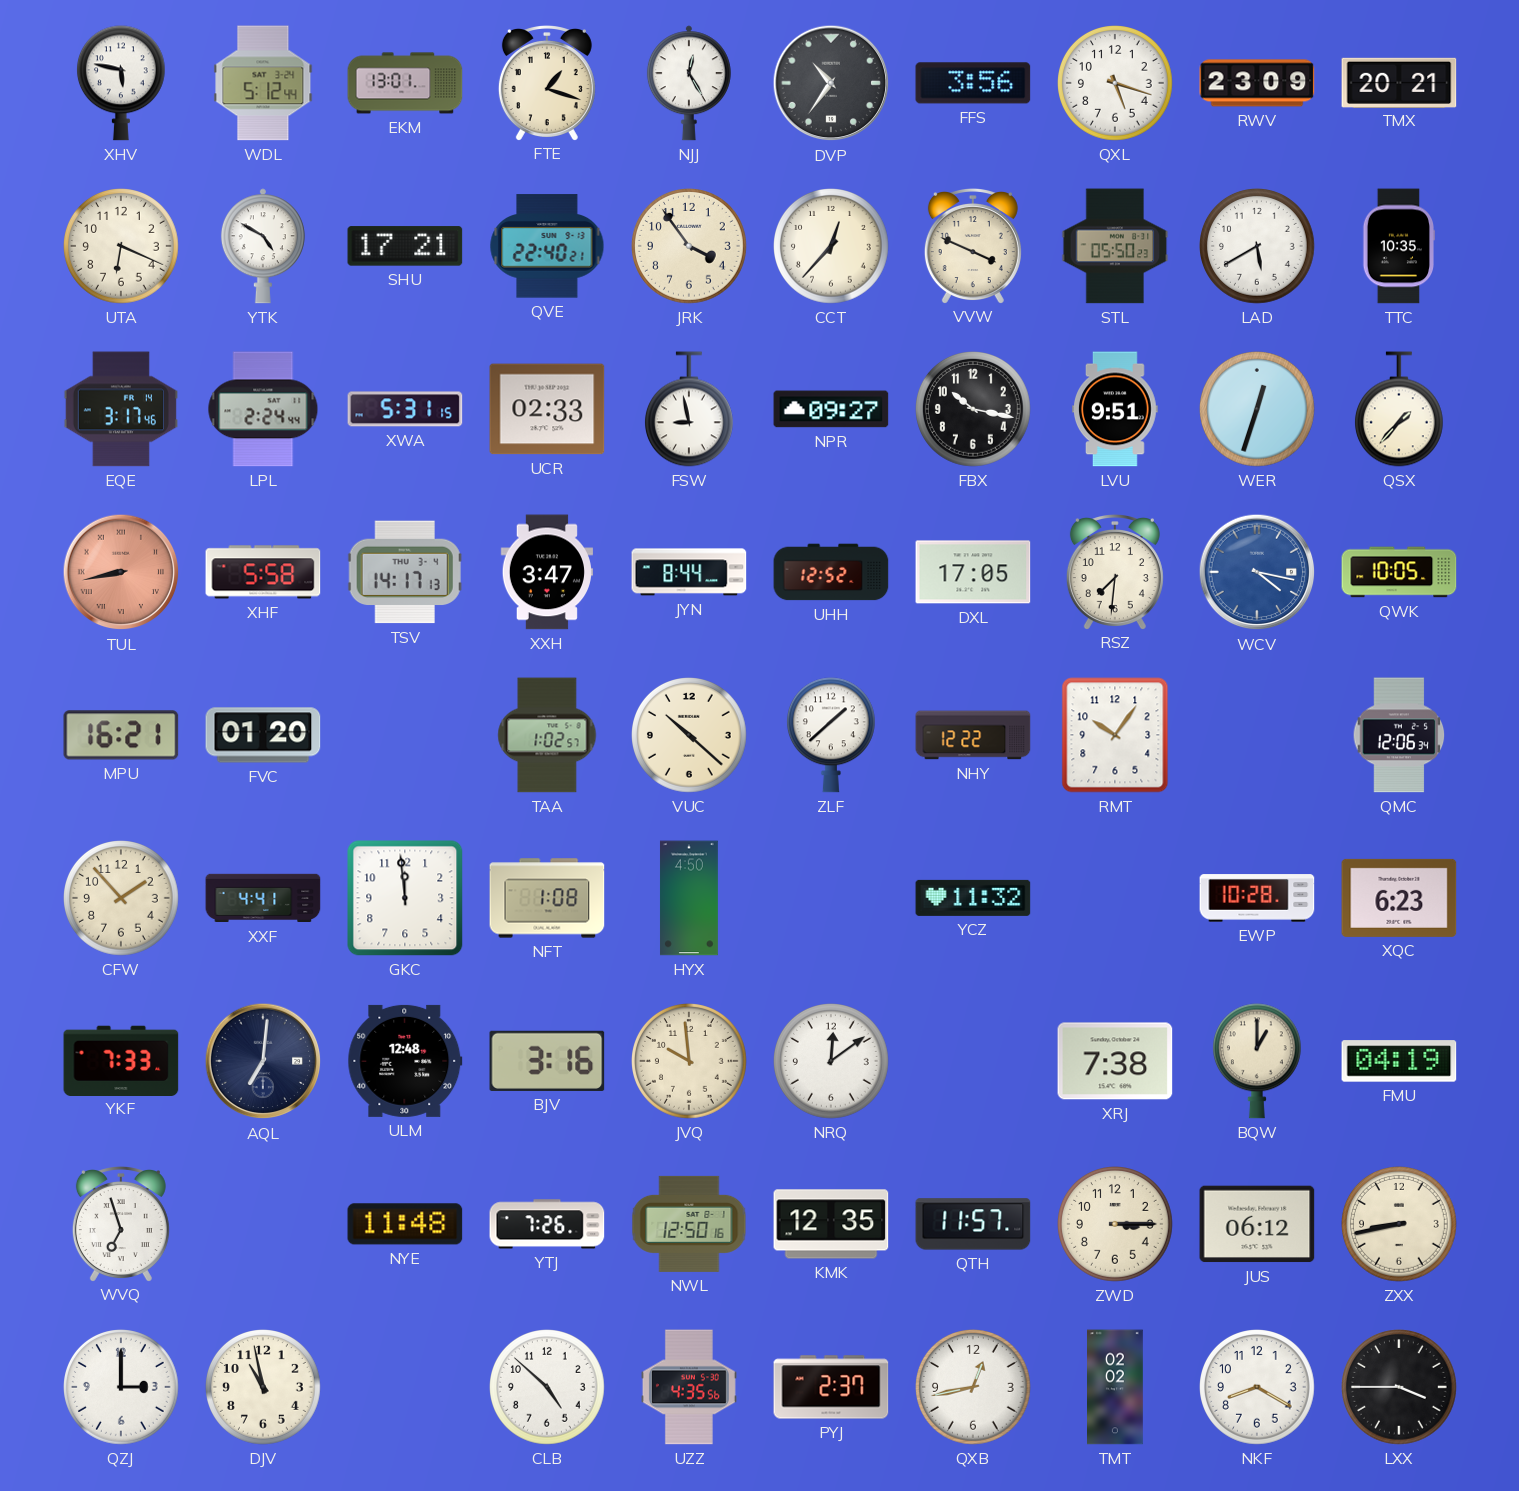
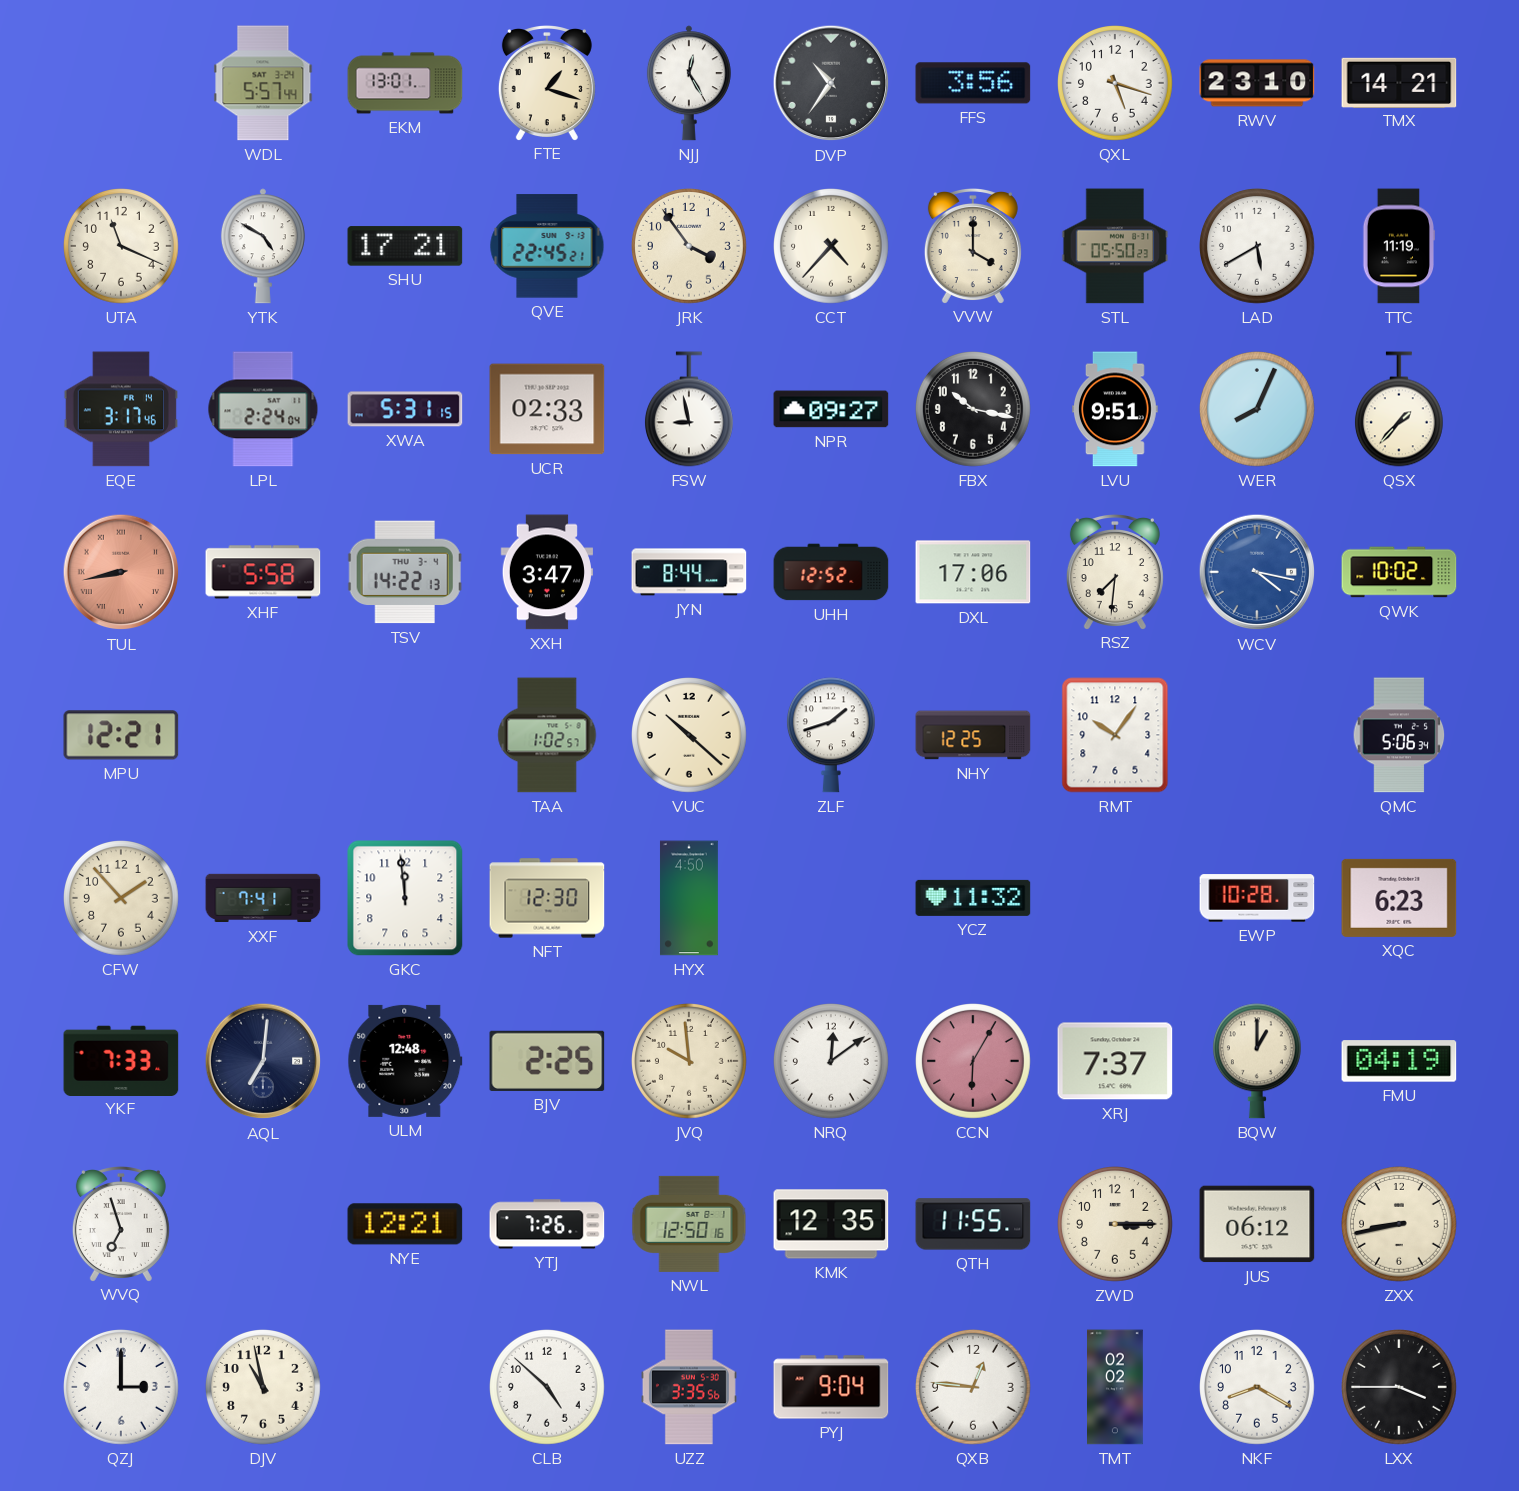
XHV: 5:47 -> none
WDL: 5:12 -> 5:57
RWV: 23:09 -> 23:10
TMX: 20:21 -> 14:21
UTA: 6:19 -> 11:19
QVE: 22:40 -> 22:45
CCT: 12:37 -> 4:37
VVW: 3:49 -> 4:00
TTC: 10:35 -> 11:19
LPL: 2:24:44 -> 2:24:04
WER: 12:33 -> 8:04
TSV: 14:17 -> 14:22
DXL: 17:05 -> 17:06
QWK: 10:05 -> 10:02
MPU: 16:21 -> 12:21
FVC: 01:20 -> none
ZLF: 1:38 -> 1:42
NHY: 12:22 -> 12:25
QMC: 12:06 -> 5:06
XXF: 4:41 -> 7:41
NFT: 1:08 -> 12:30
BJV: 3:16 -> 2:25
CCN: none -> 6:05
XRJ: 7:38 -> 7:37
NYE: 11:48 -> 12:21
QTH: 11:57 -> 11:55
UZZ: 4:35 -> 3:35
PYJ: 2:37 -> 9:04
QXB: 12:43 -> 12:46
